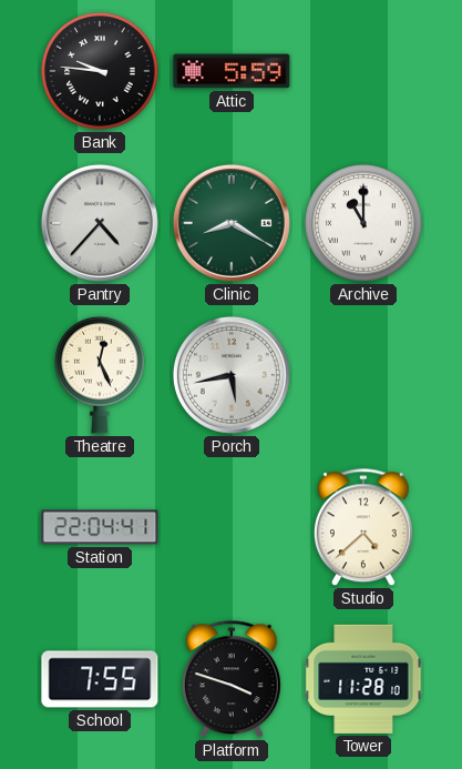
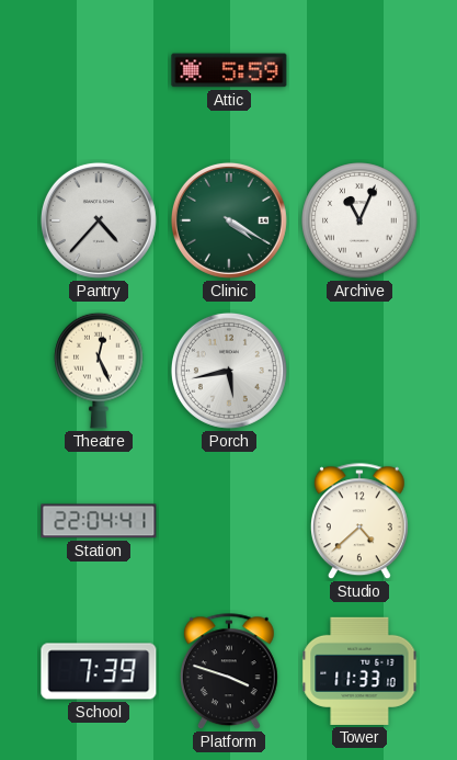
Bank: 9:46 -> none
Clinic: 8:20 -> 4:20
Archive: 11:00 -> 11:04
School: 7:55 -> 7:39
Tower: 11:28 -> 11:33
